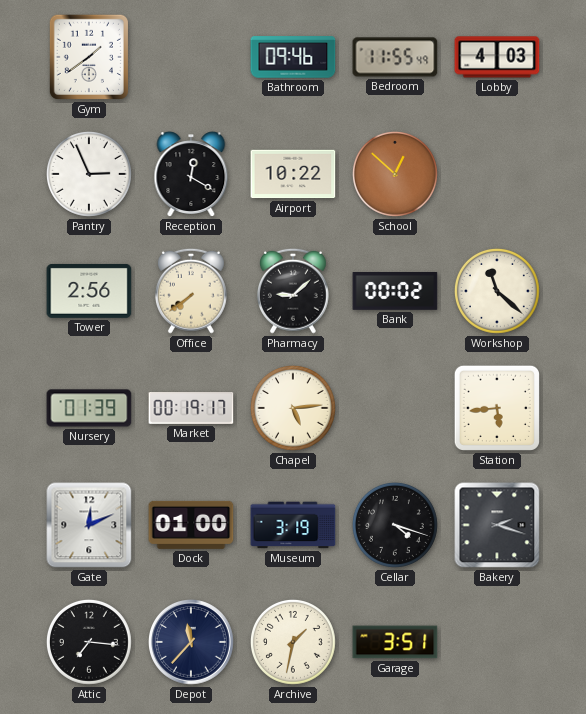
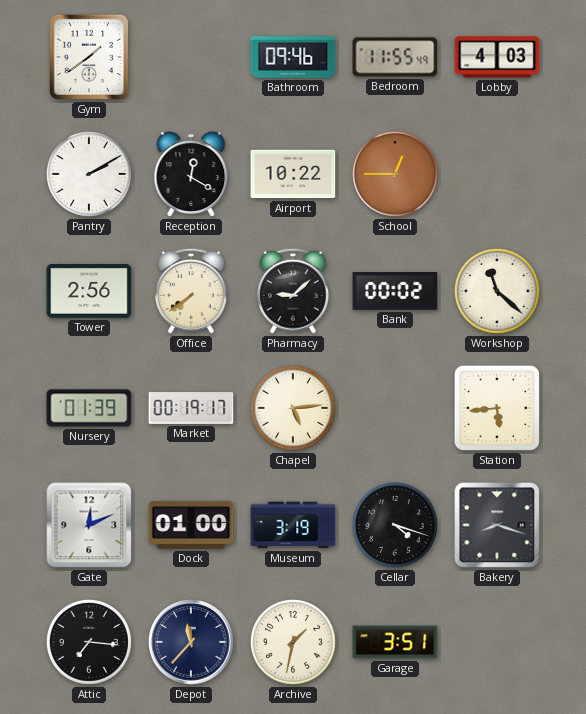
Pantry: 2:56 -> 2:10
School: 12:52 -> 12:45
Bakery: 2:18 -> 8:18
